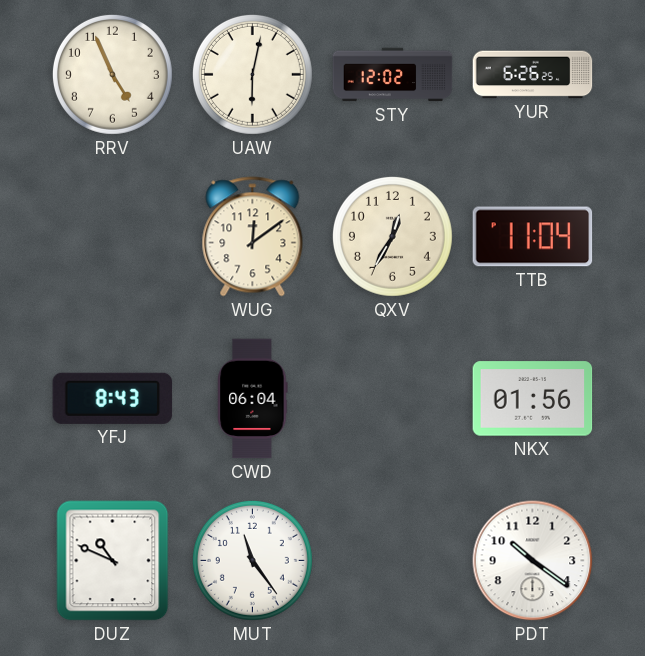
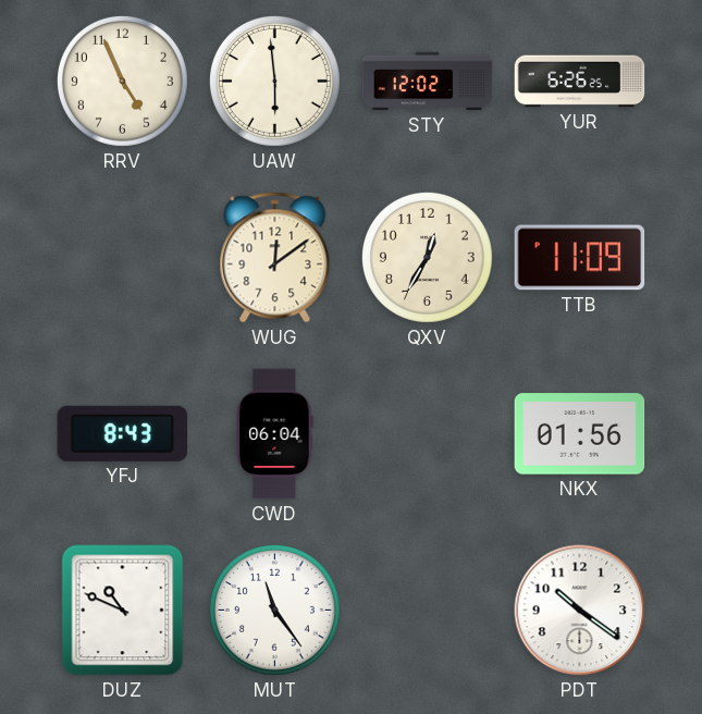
UAW: 6:02 -> 5:59
TTB: 11:04 -> 11:09
